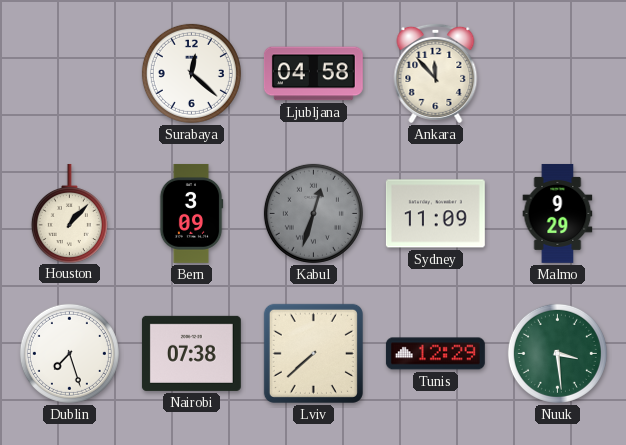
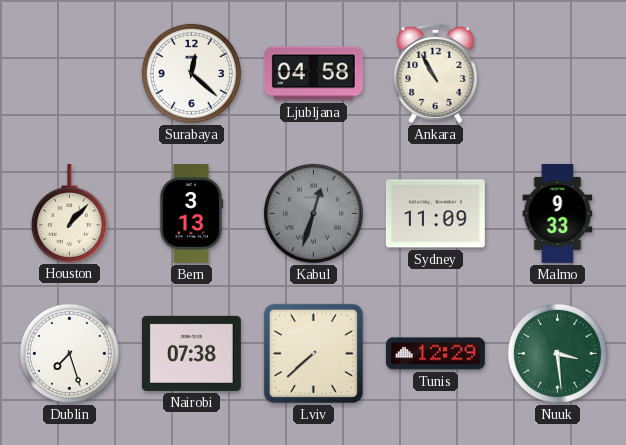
Ankara: 11:53 -> 10:55
Bern: 3:09 -> 3:13
Malmo: 9:29 -> 9:33
